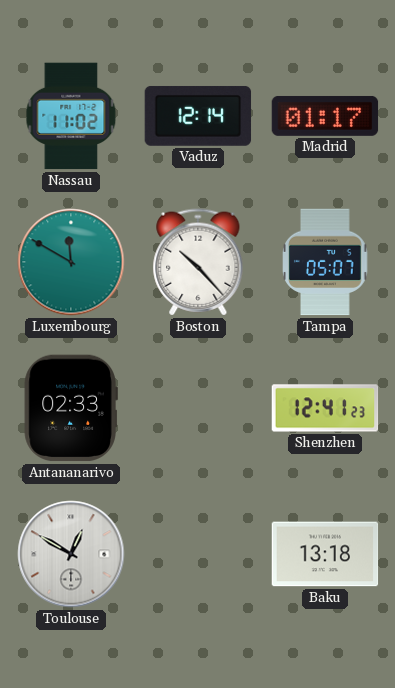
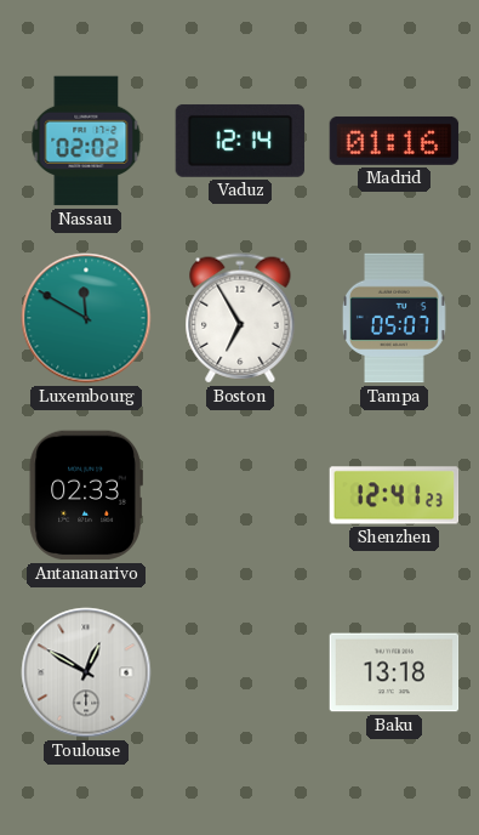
Nassau: 11:02 -> 02:02
Madrid: 01:17 -> 01:16
Boston: 10:23 -> 6:55
